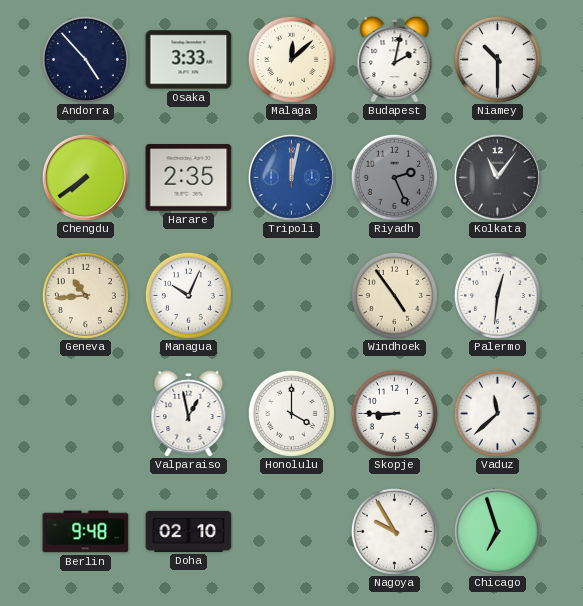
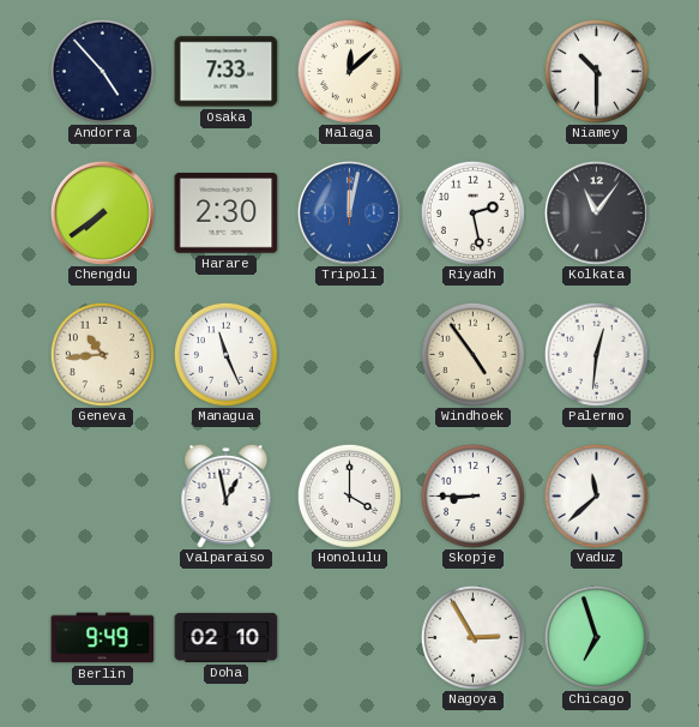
Osaka: 3:33 -> 7:33
Budapest: 2:02 -> none
Harare: 2:35 -> 2:30
Riyadh: 2:26 -> 2:28
Riyadh dial: grey -> white
Managua: 10:04 -> 11:26
Berlin: 9:48 -> 9:49
Nagoya: 9:55 -> 2:55
